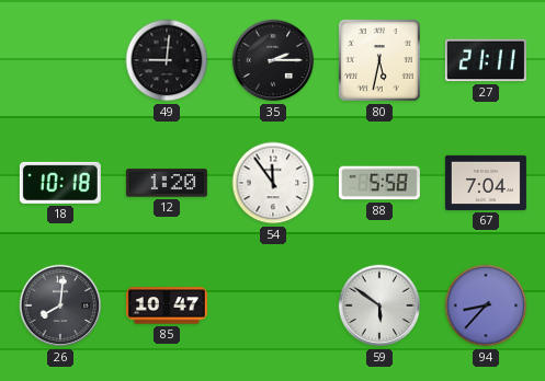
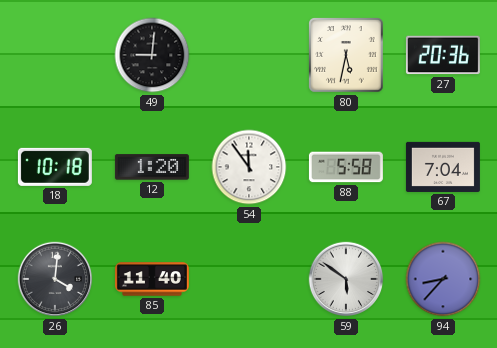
35: 2:15 -> none
27: 21:11 -> 20:36
26: 8:01 -> 4:01
85: 10:47 -> 11:40
